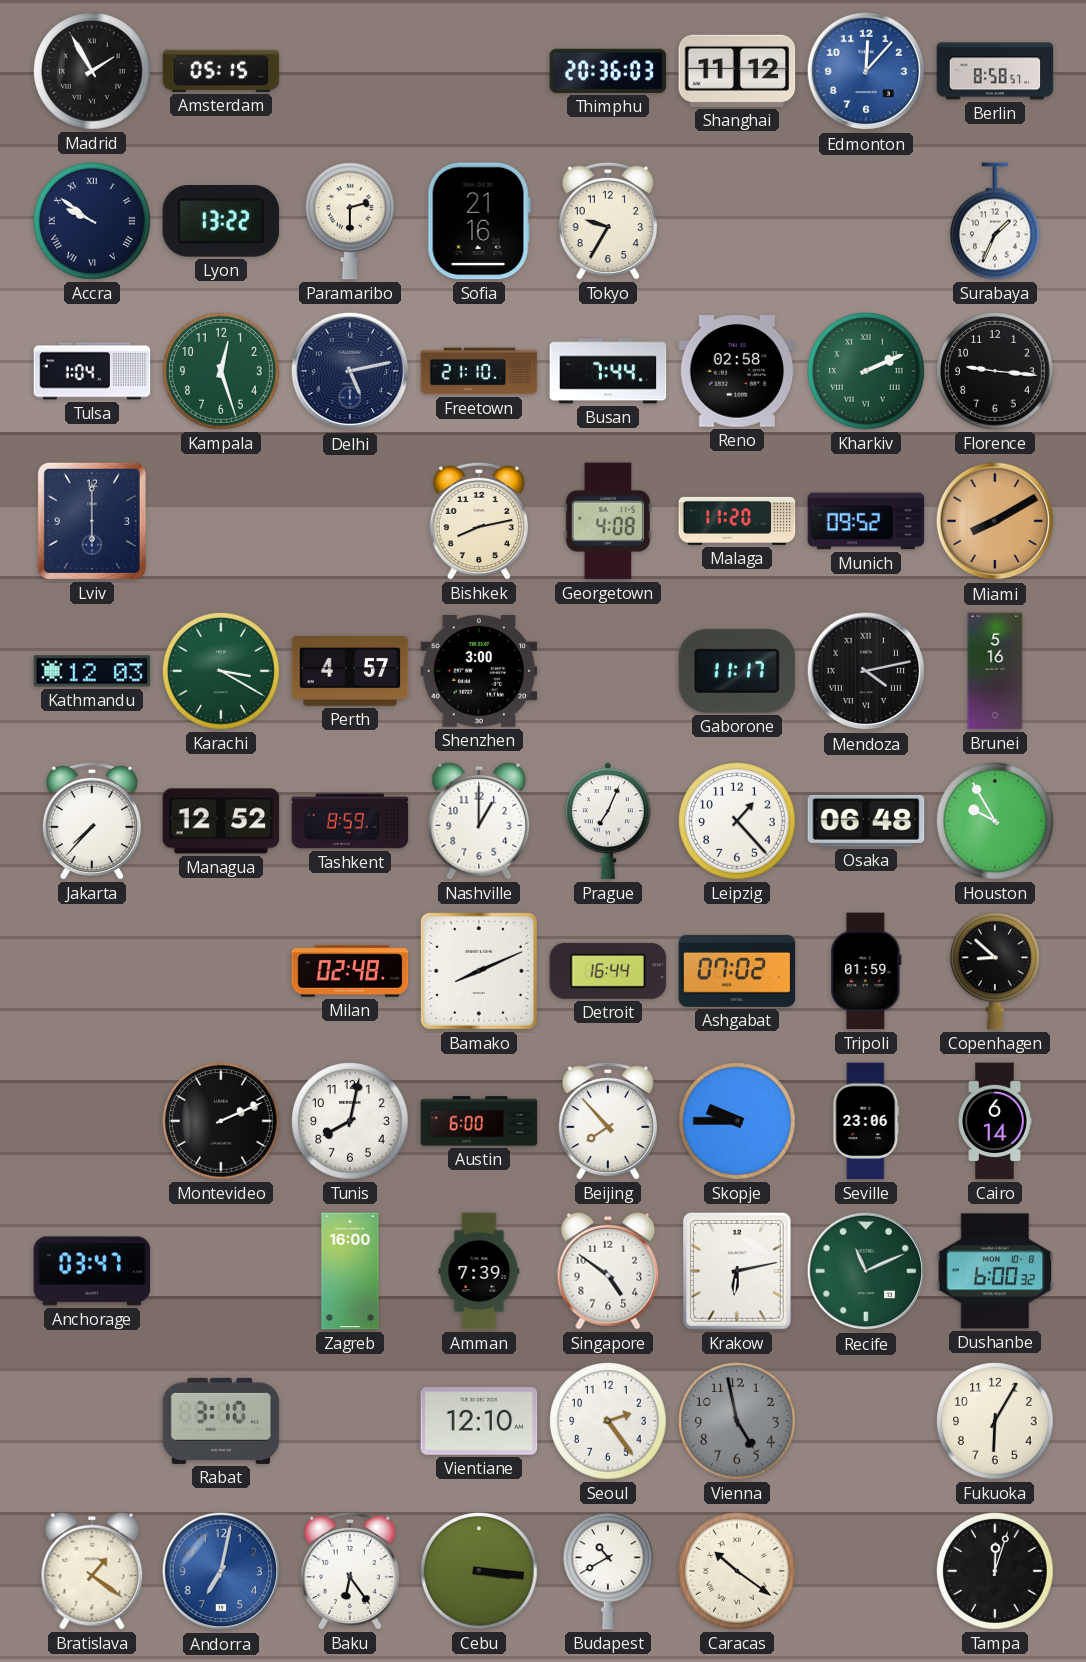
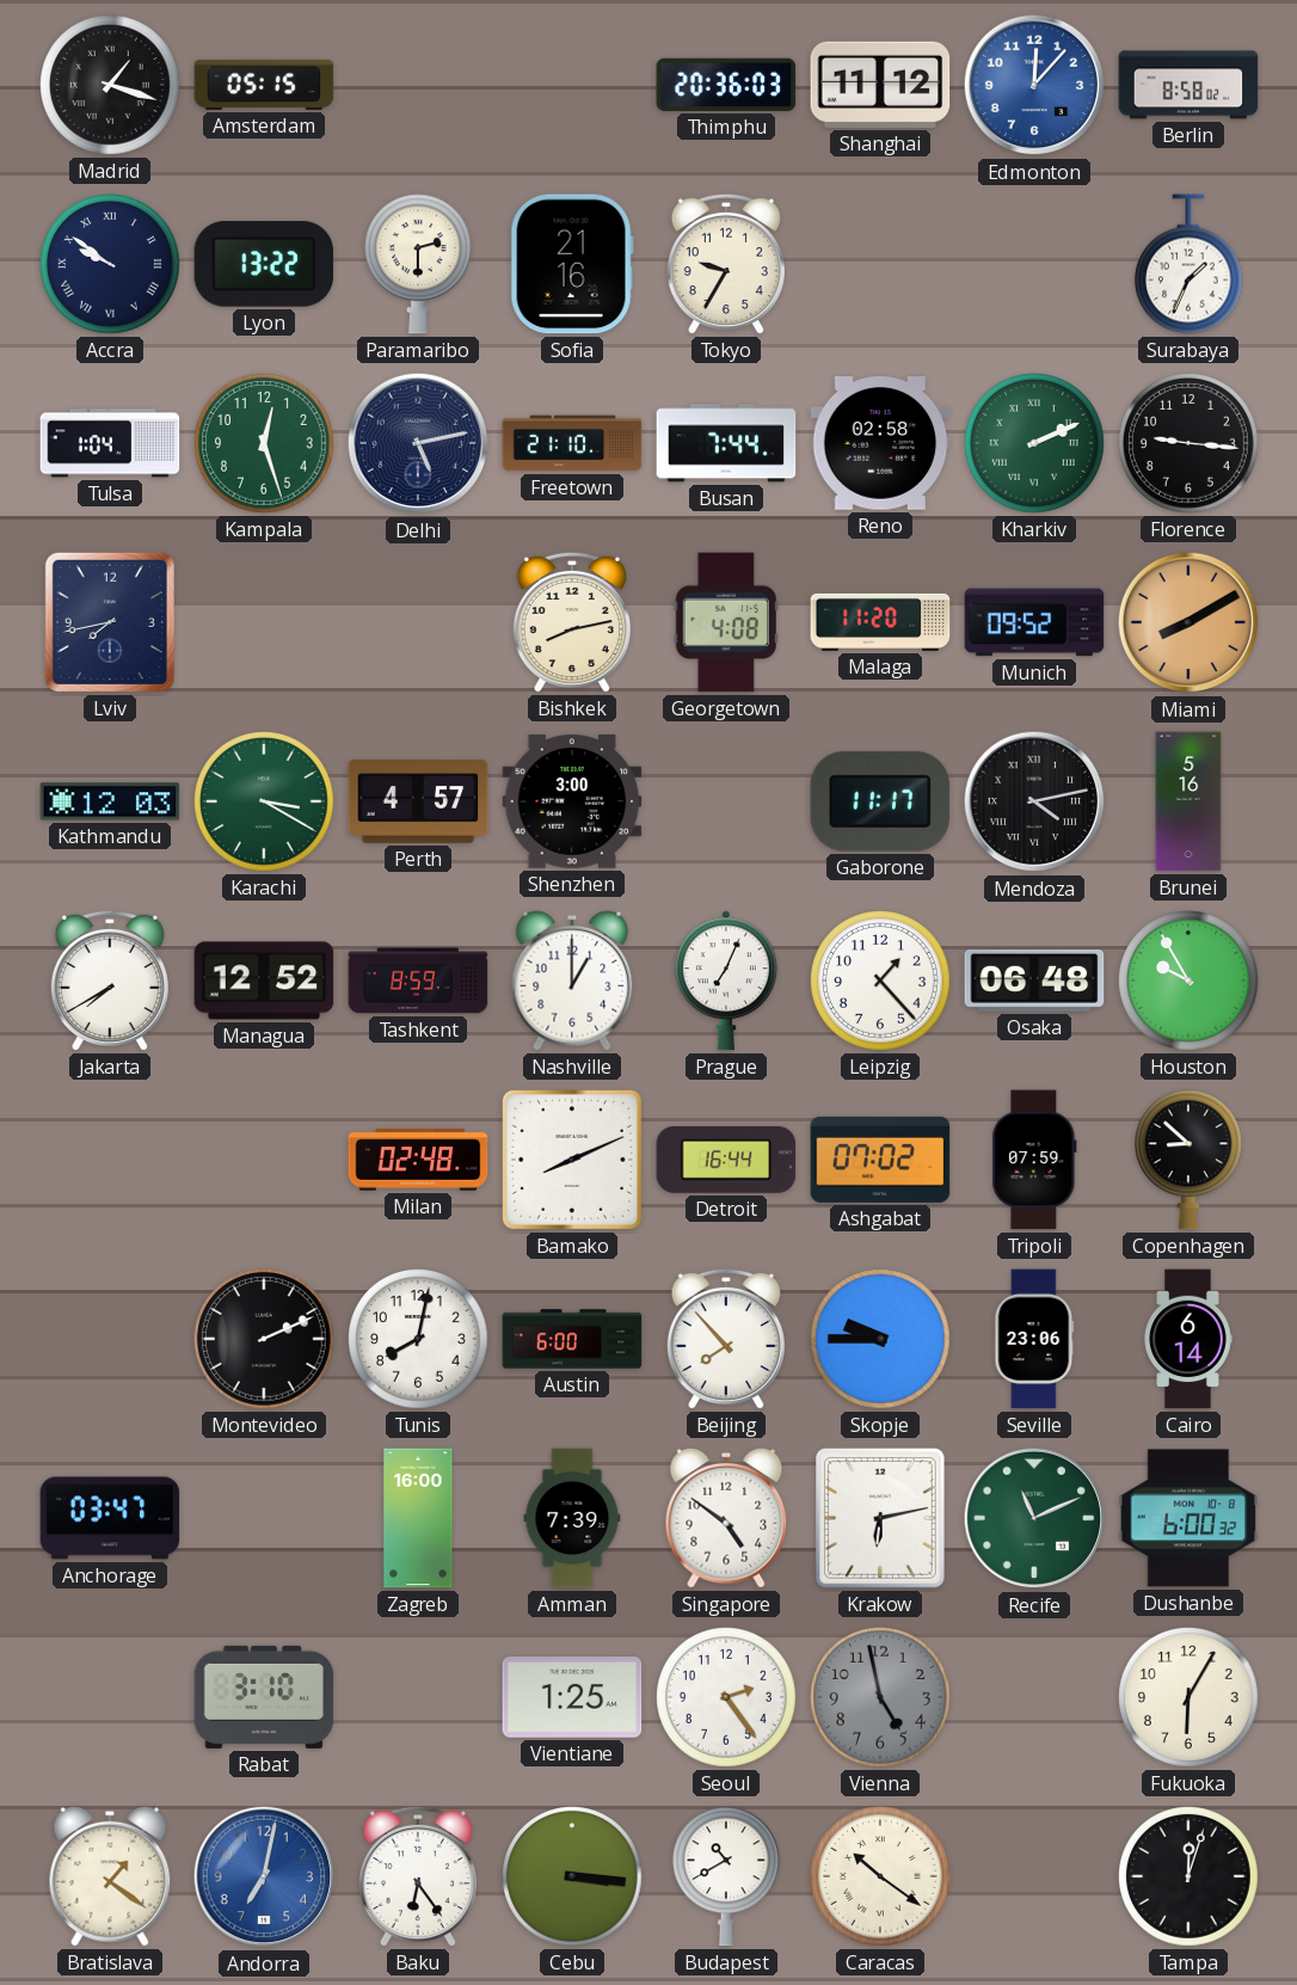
Madrid: 1:55 -> 1:18
Berlin: 8:58:57 -> 8:58:02
Lviv: 6:00 -> 7:43
Jakarta: 7:37 -> 7:40
Tripoli: 01:59 -> 07:59
Vientiane: 12:10 -> 1:25
